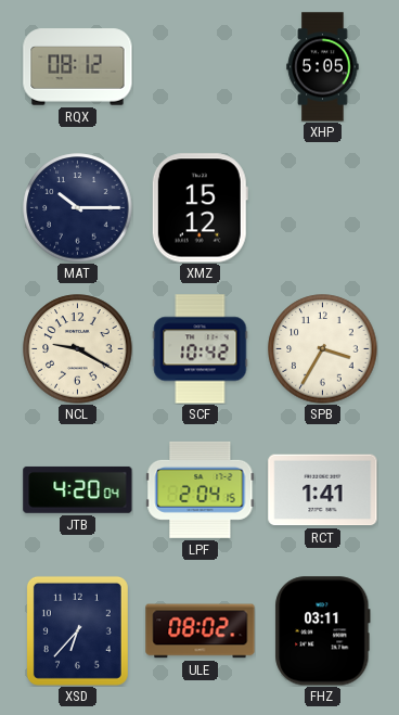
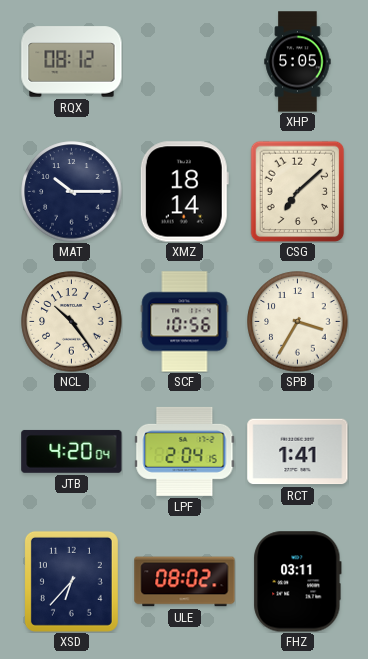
XMZ: 15:12 -> 18:14
CSG: none -> 7:08
NCL: 9:20 -> 10:24
SCF: 10:42 -> 10:56
